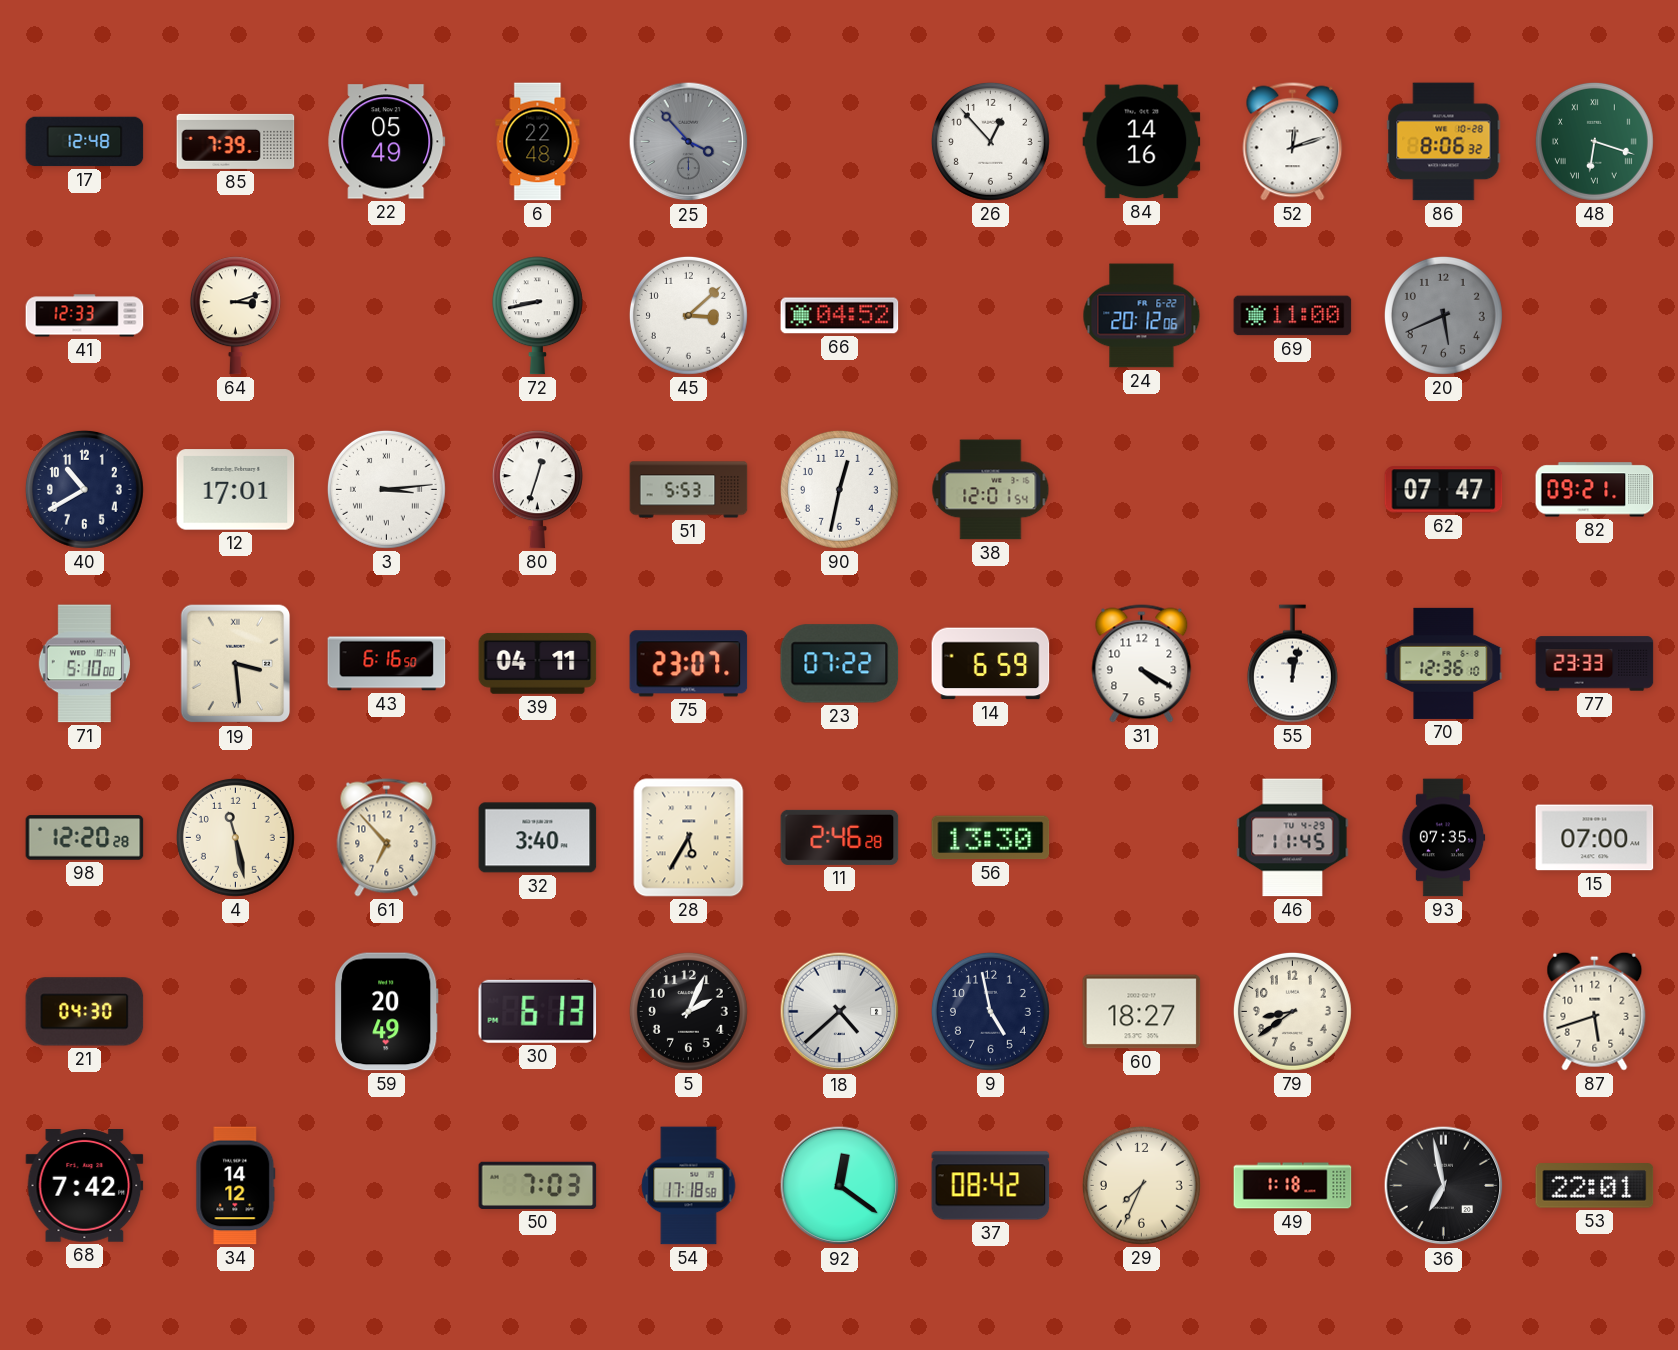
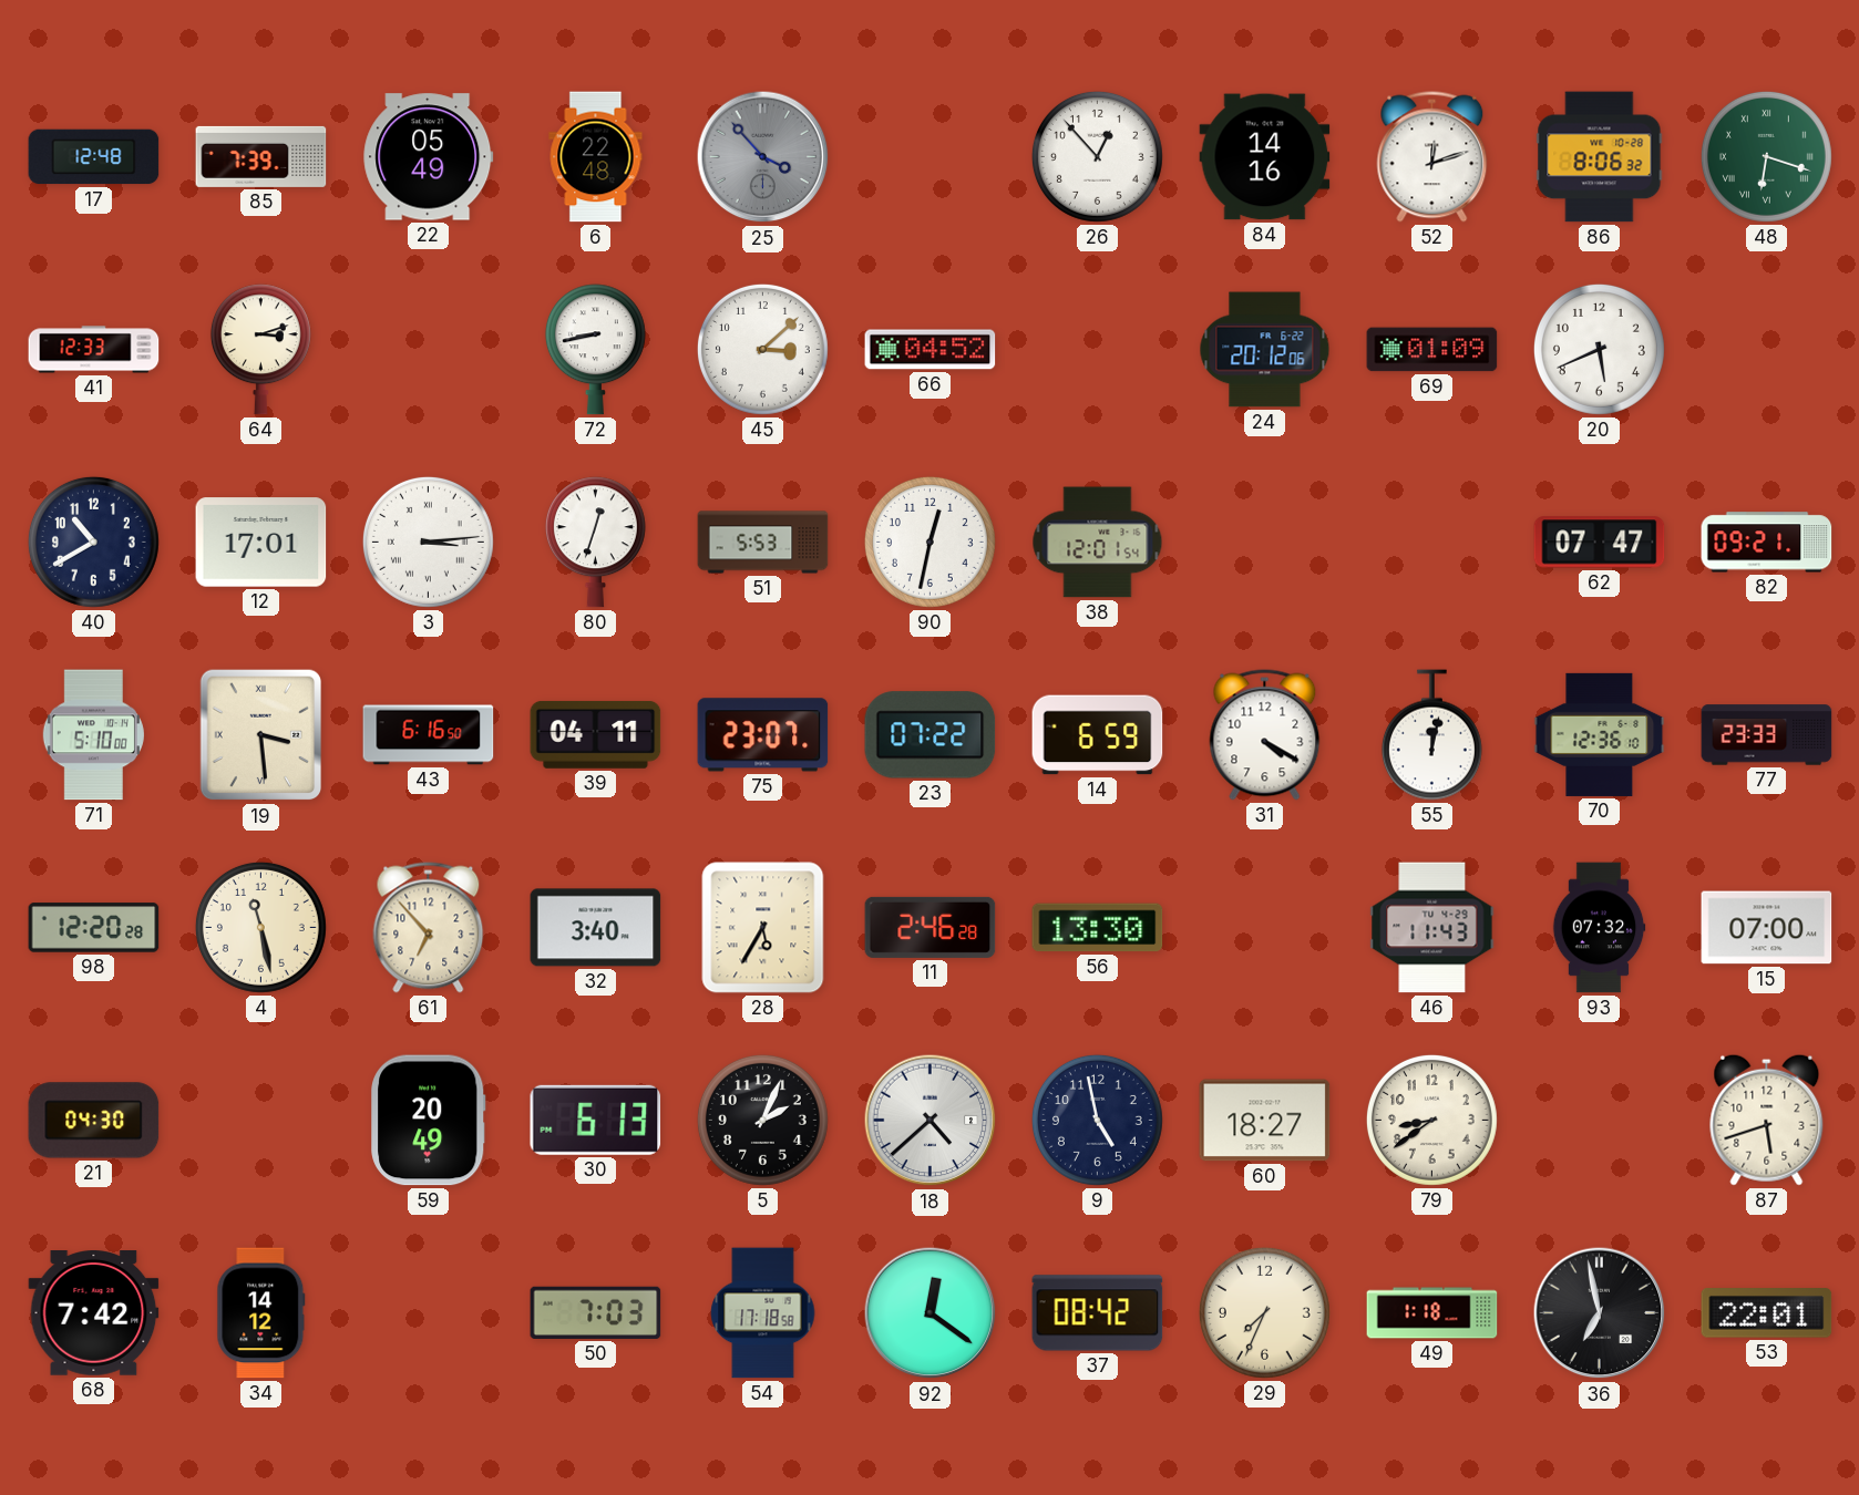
69: 11:00 -> 01:09
20 dial: grey -> white
46: 11:45 -> 11:43
93: 07:35 -> 07:32
